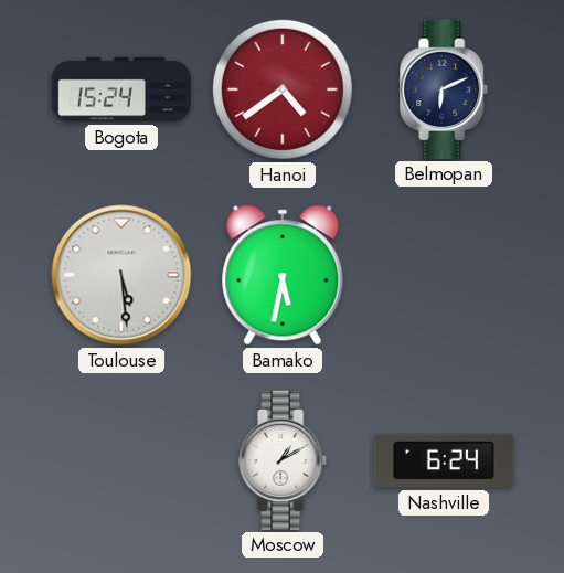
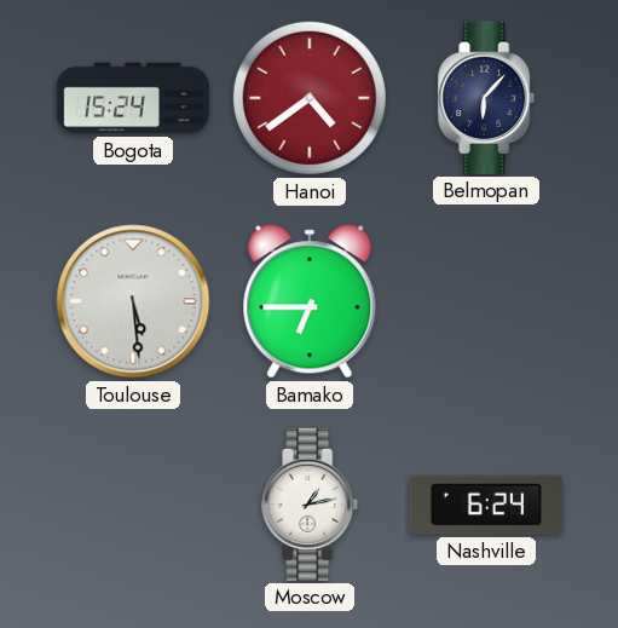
Belmopan: 6:11 -> 6:07
Bamako: 5:32 -> 6:45
Moscow: 1:10 -> 1:13
